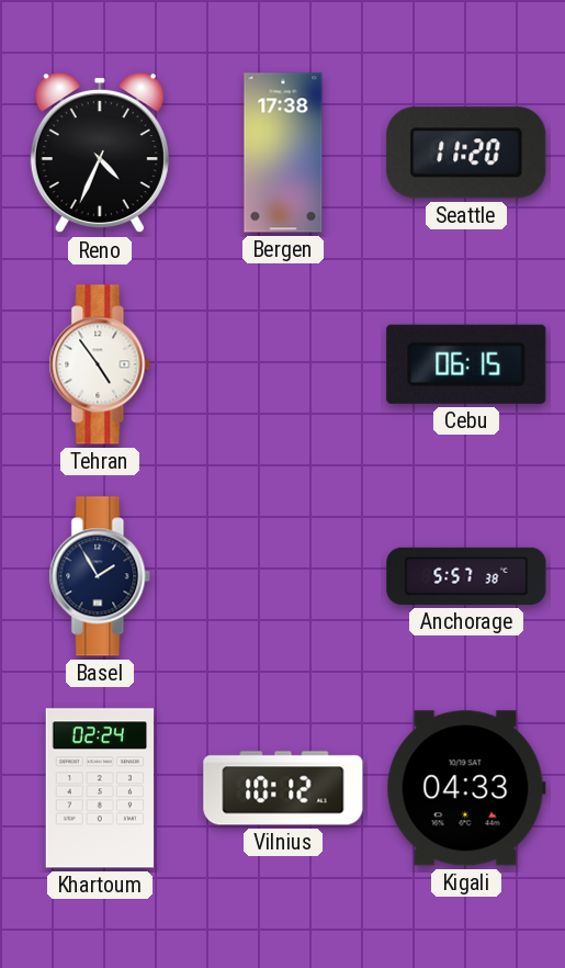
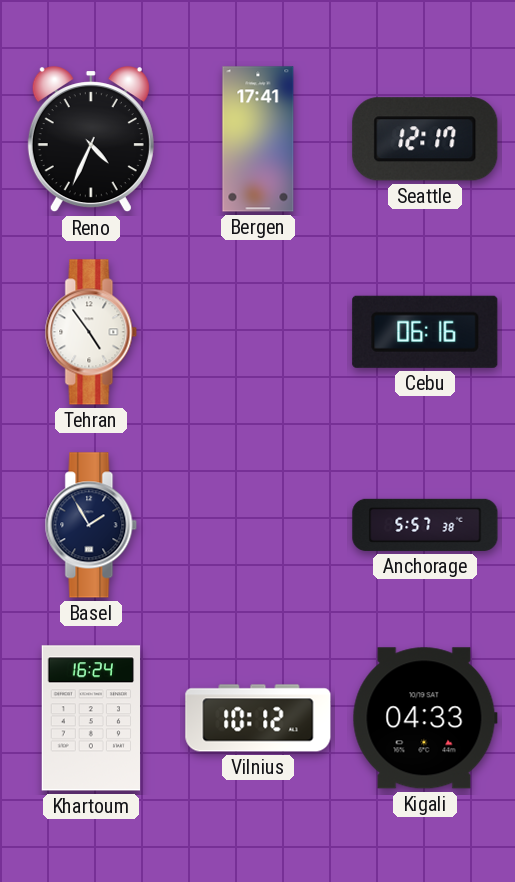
Bergen: 17:38 -> 17:41
Seattle: 11:20 -> 12:17
Cebu: 06:15 -> 06:16
Khartoum: 02:24 -> 16:24
